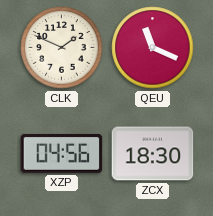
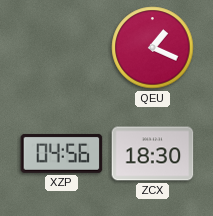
CLK: 1:49 -> none
QEU: 11:19 -> 1:19
